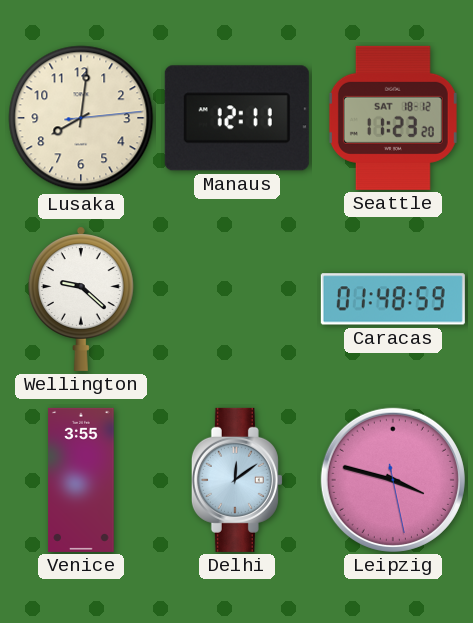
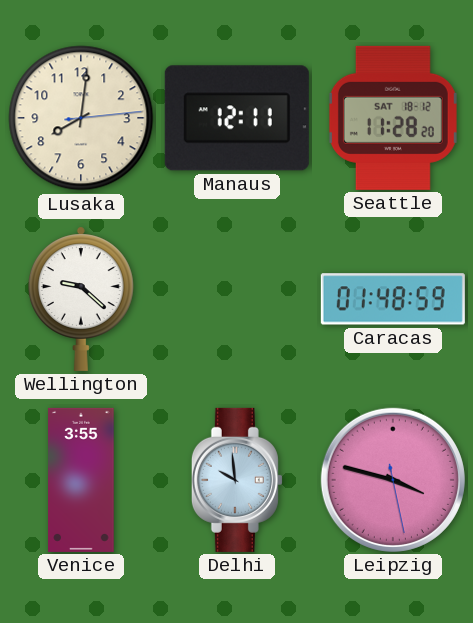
Seattle: 11:23 -> 11:28
Delhi: 12:09 -> 9:59
